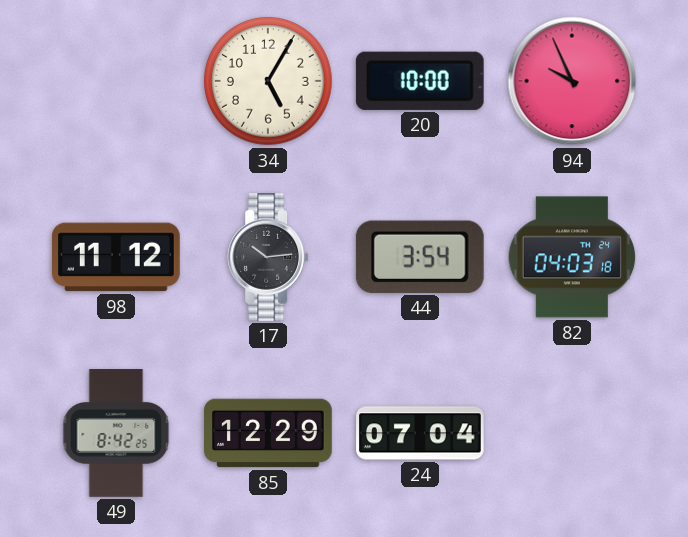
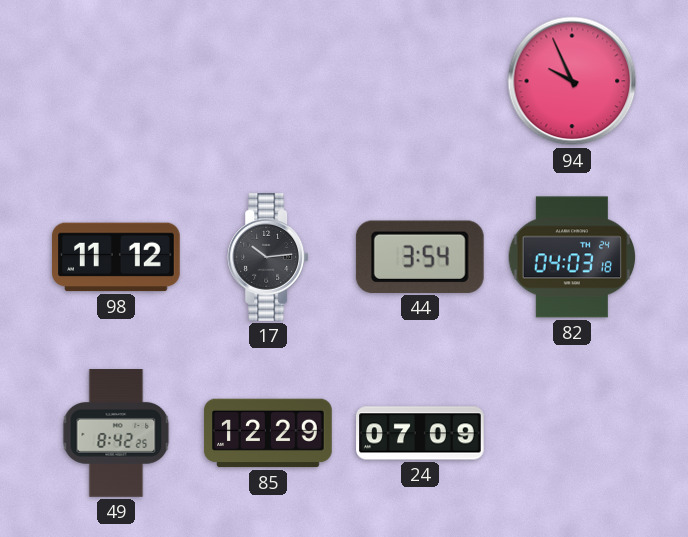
34: 5:05 -> none
20: 10:00 -> none
24: 07:04 -> 07:09
